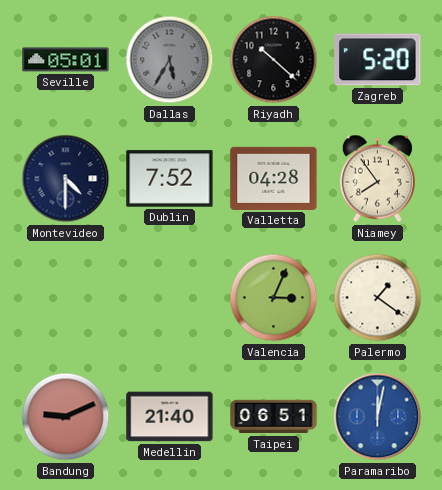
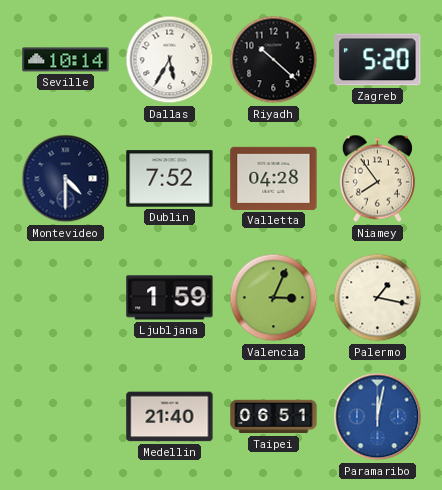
Seville: 05:01 -> 10:14
Dallas dial: grey -> white
Ljubljana: none -> 1:59
Palermo: 1:21 -> 1:17
Bandung: 9:11 -> none
